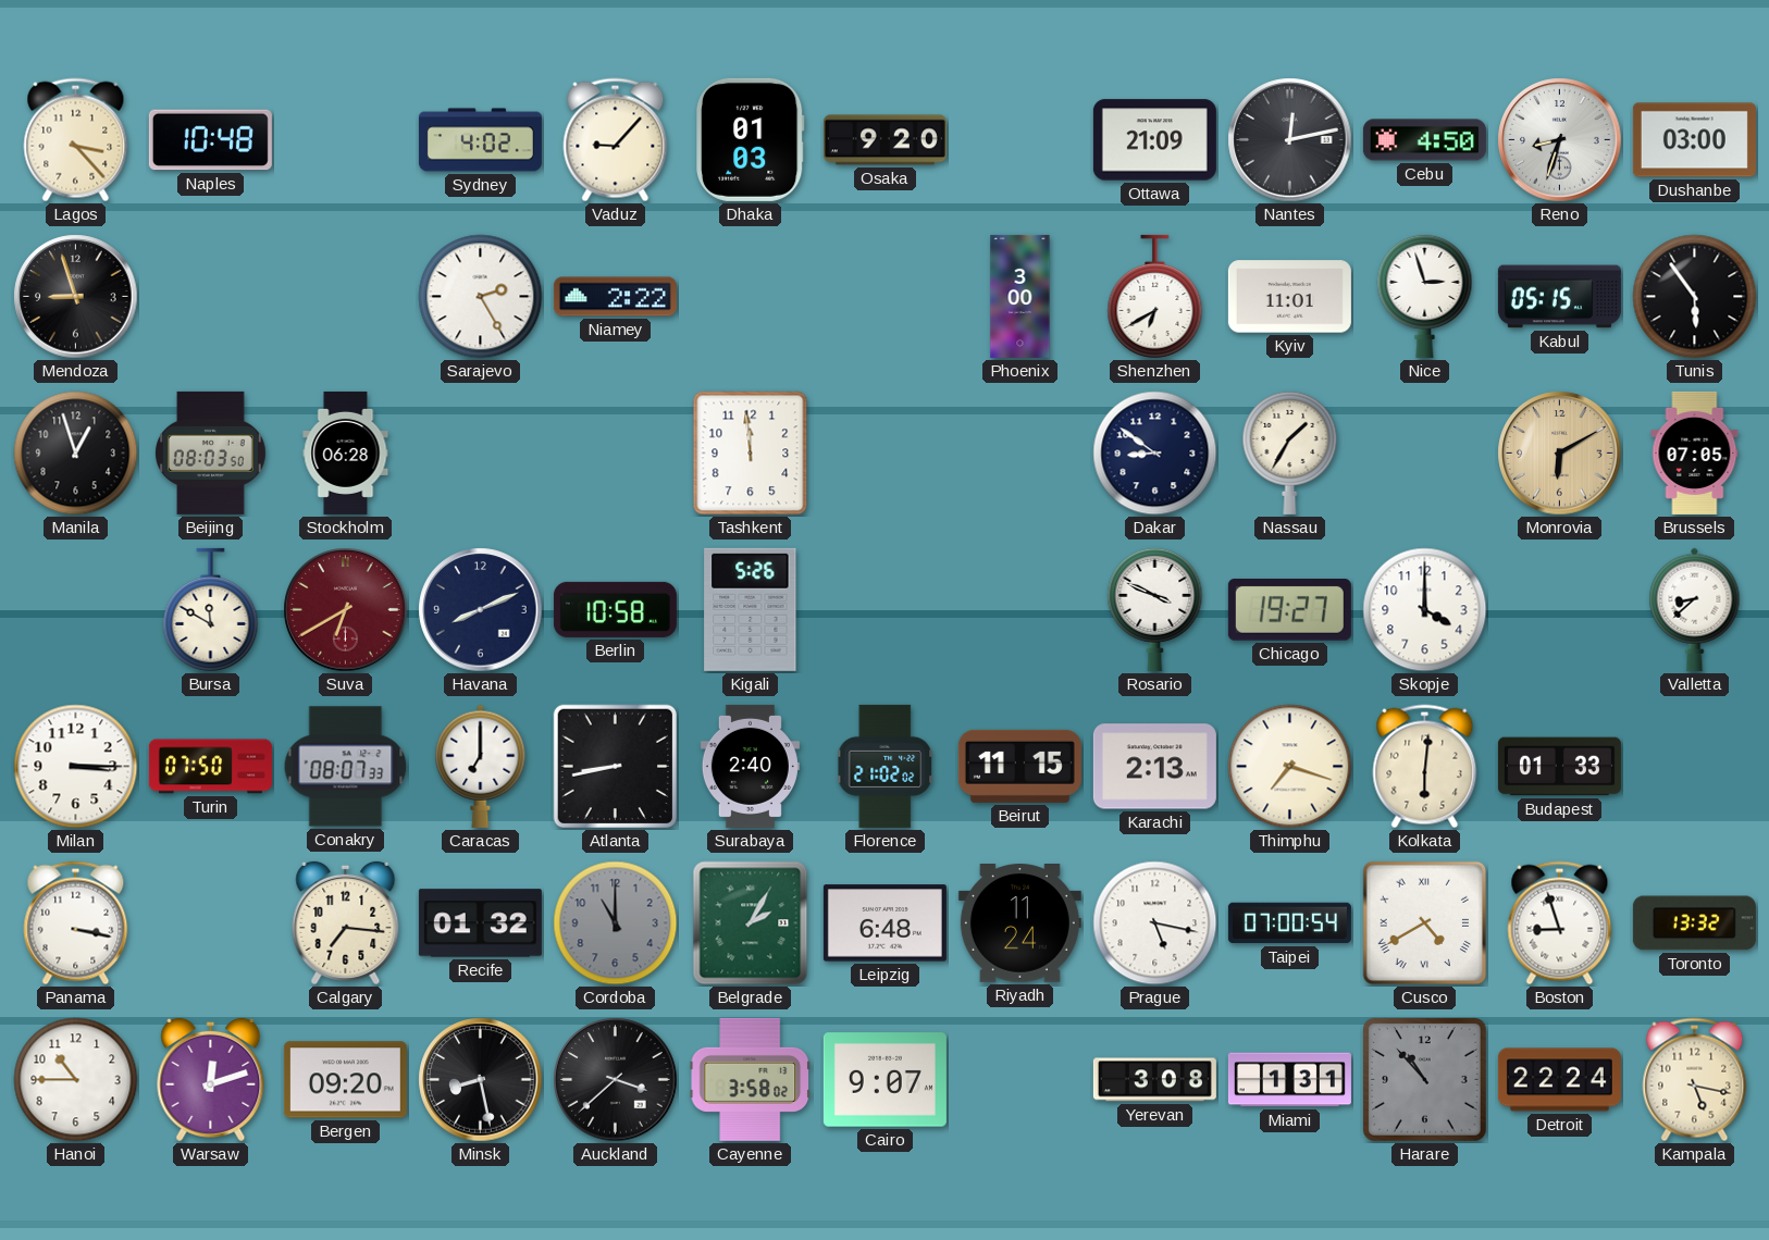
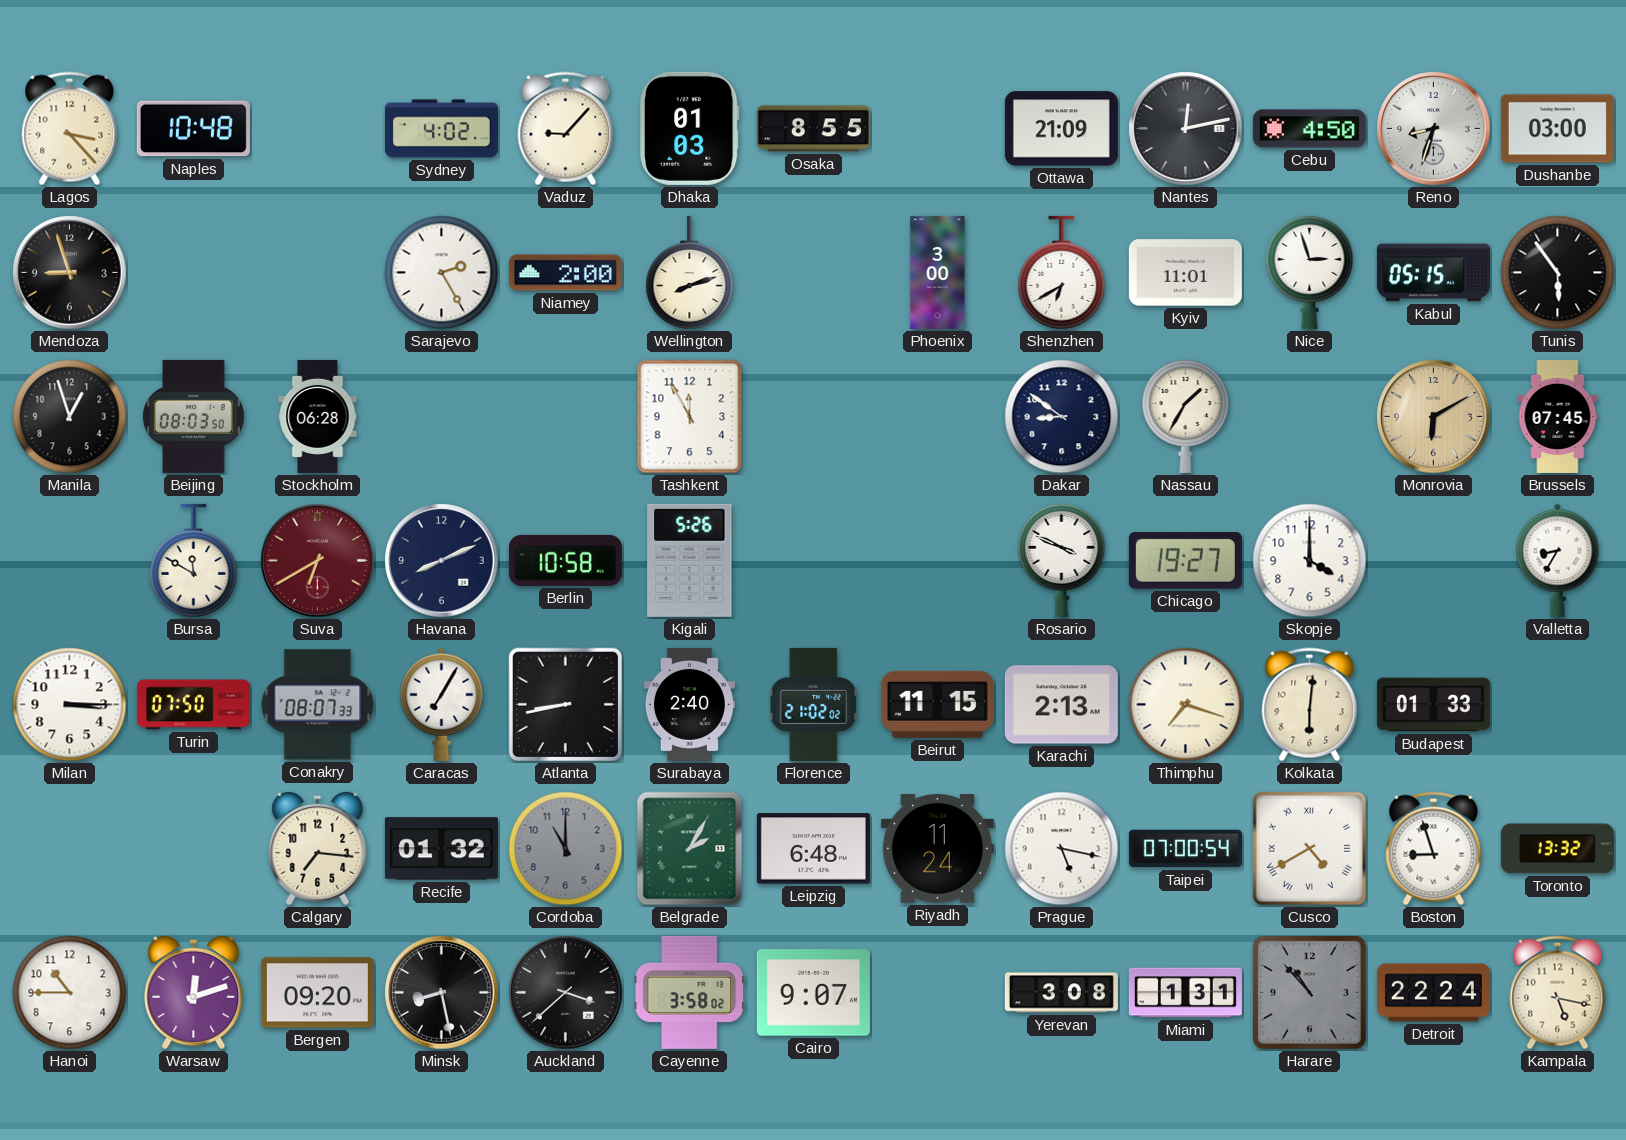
Osaka: 9:20 -> 8:55
Niamey: 2:22 -> 2:00
Wellington: none -> 8:12
Tashkent: 11:59 -> 11:55
Brussels: 07:05 -> 07:45
Valletta: 8:38 -> 8:35
Caracas: 7:00 -> 7:05
Panama: 3:17 -> none
